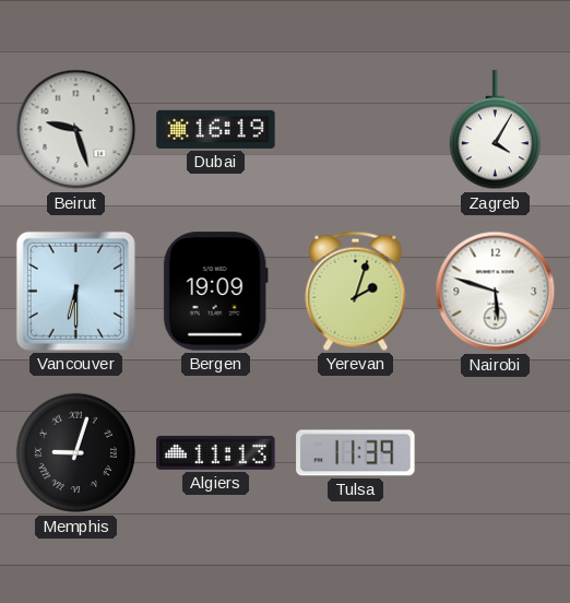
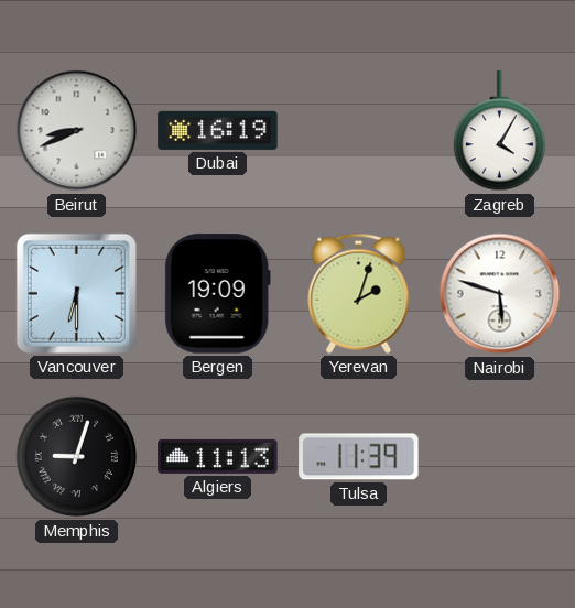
Beirut: 9:27 -> 8:41
